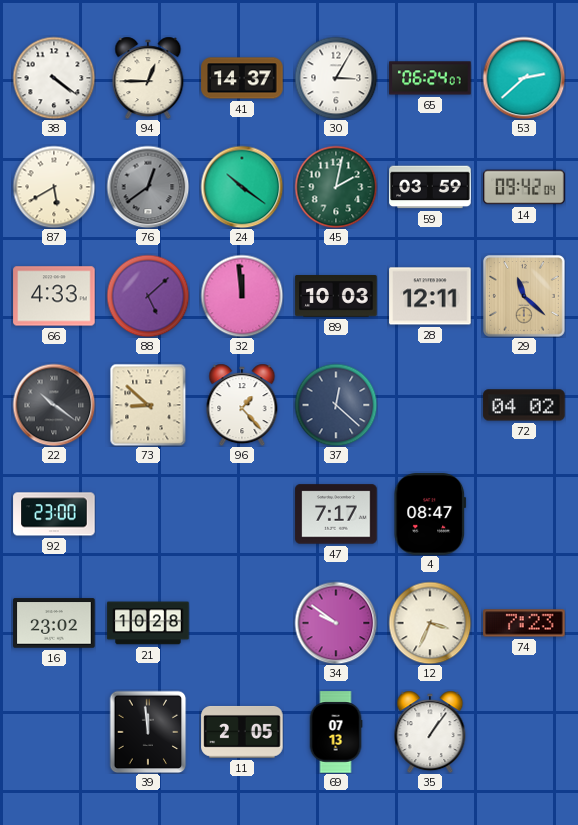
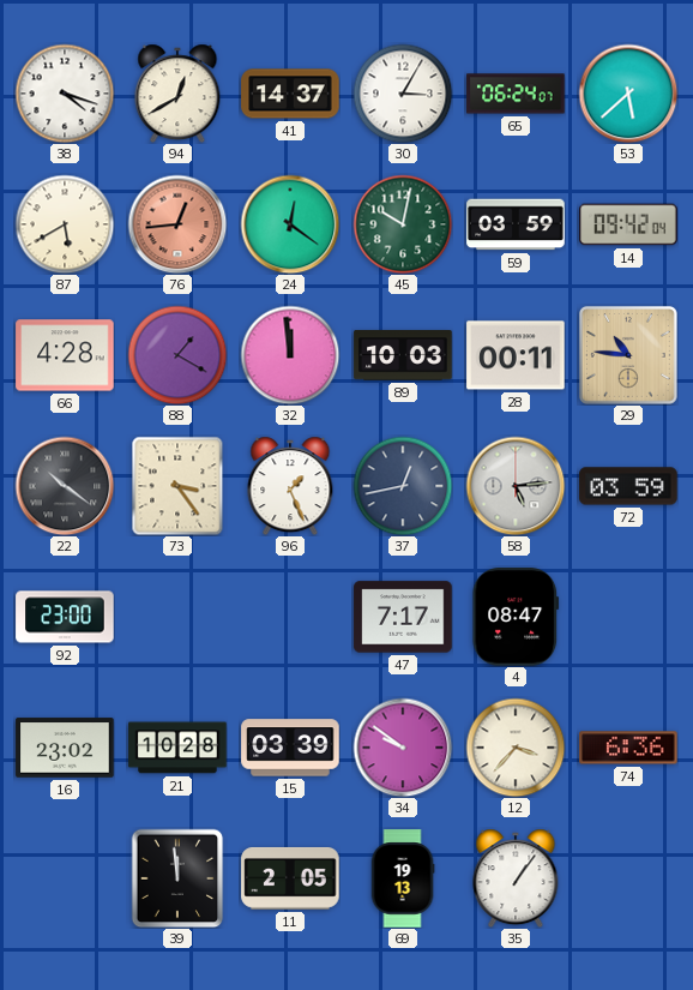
38: 4:21 -> 4:18
94: 12:45 -> 12:40
53: 2:38 -> 5:38
76: 12:39 -> 12:44
76 dial: grey -> salmon
24: 10:21 -> 12:21
45: 2:02 -> 10:02
66: 4:33 -> 4:28
88: 5:08 -> 1:20
28: 12:11 -> 00:11
29: 11:22 -> 10:46
73: 8:52 -> 3:24
96: 1:23 -> 1:26
37: 12:22 -> 12:43
58: none -> 5:14
72: 04:02 -> 03:59
15: none -> 03:39
12: 3:34 -> 3:37
74: 7:23 -> 6:36
69: 07:13 -> 19:13
